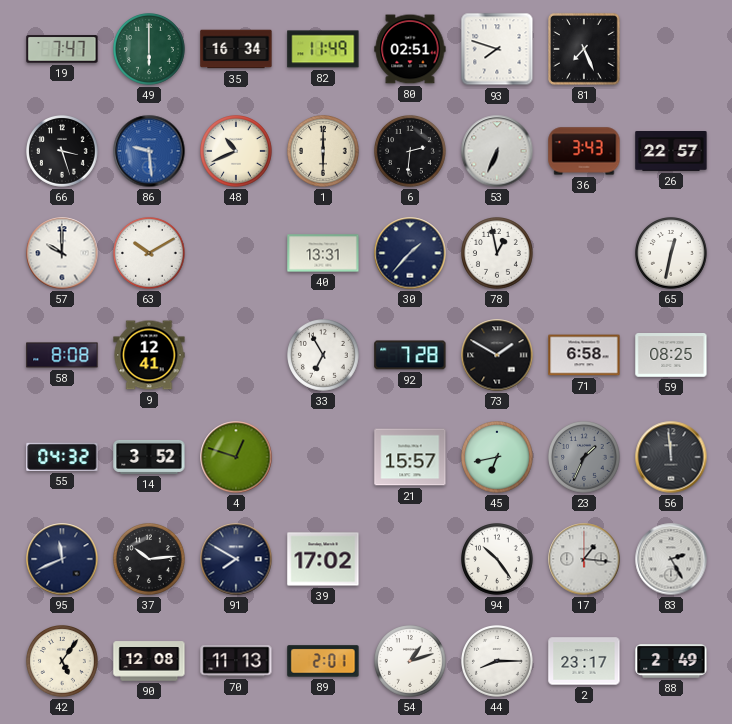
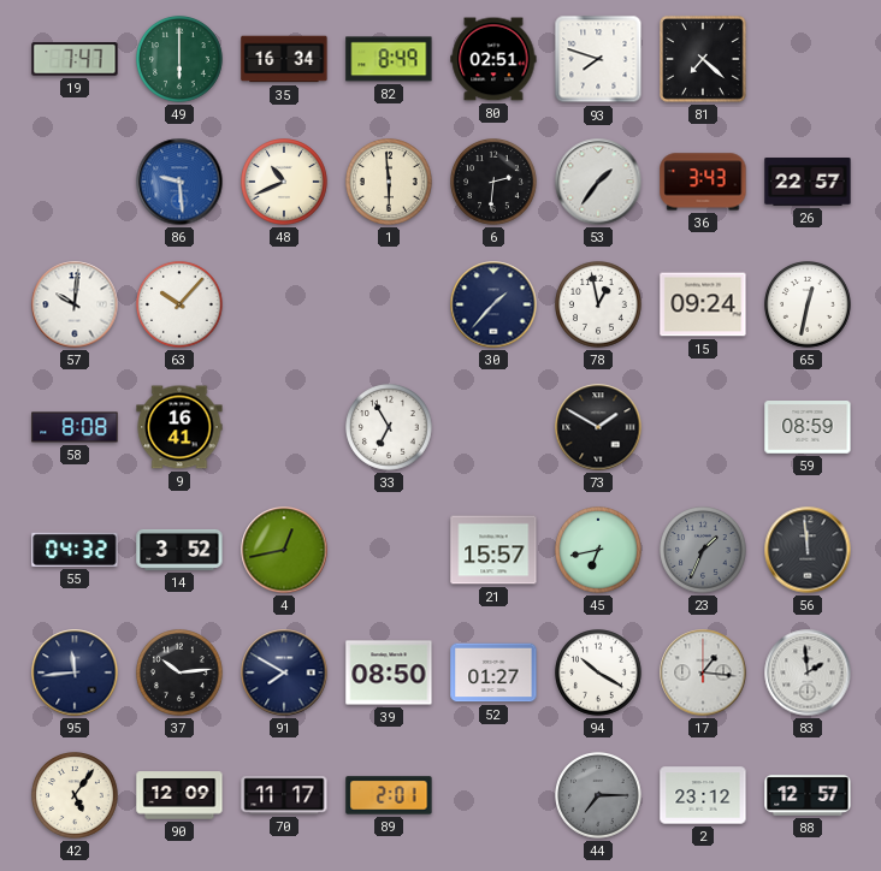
82: 11:49 -> 8:49
81: 7:26 -> 7:22
66: 3:27 -> none
1: 6:00 -> 5:59
53: 6:34 -> 1:36
57: 10:00 -> 10:01
63: 10:10 -> 10:07
40: 13:31 -> none
15: none -> 09:24
9: 12:41 -> 16:41
92: 7:28 -> none
71: 6:58 -> none
59: 08:25 -> 08:59
4: 12:48 -> 12:43
95: 11:41 -> 11:44
39: 17:02 -> 08:50
52: none -> 01:27
94: 10:24 -> 10:20
83: 2:25 -> 1:59
90: 12:08 -> 12:09
70: 11:13 -> 11:17
54: 1:12 -> none
44: 8:15 -> 7:15
44 dial: white -> grey
2: 23:17 -> 23:12
88: 2:49 -> 12:57
